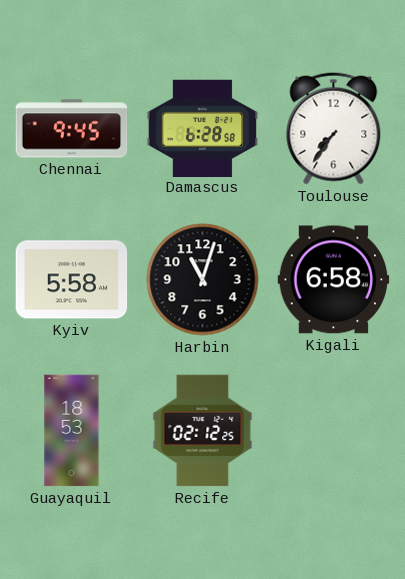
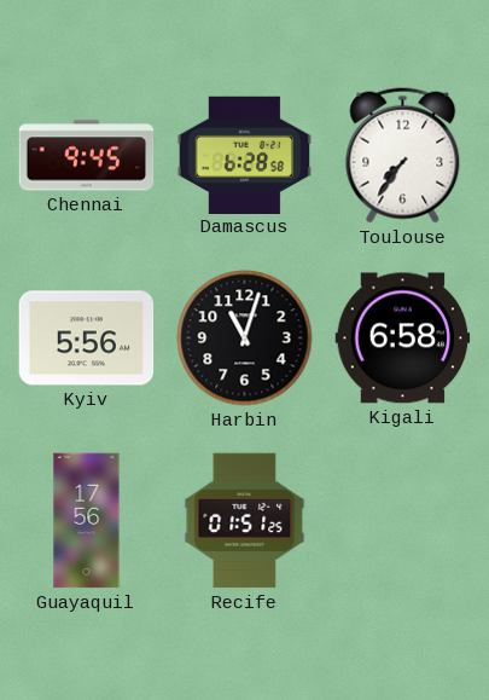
Kyiv: 5:58 -> 5:56
Guayaquil: 18:53 -> 17:56
Recife: 02:12 -> 01:51
